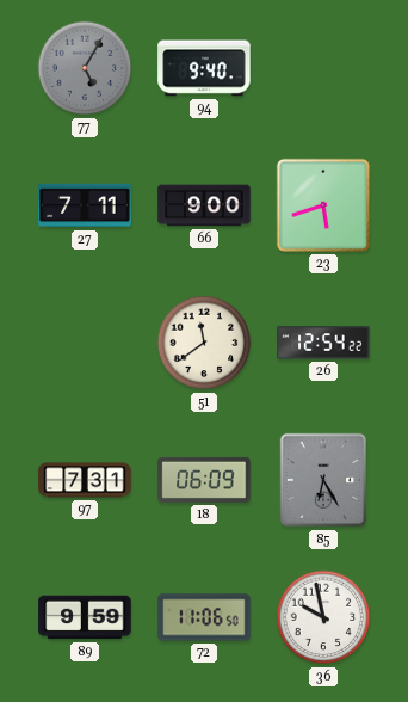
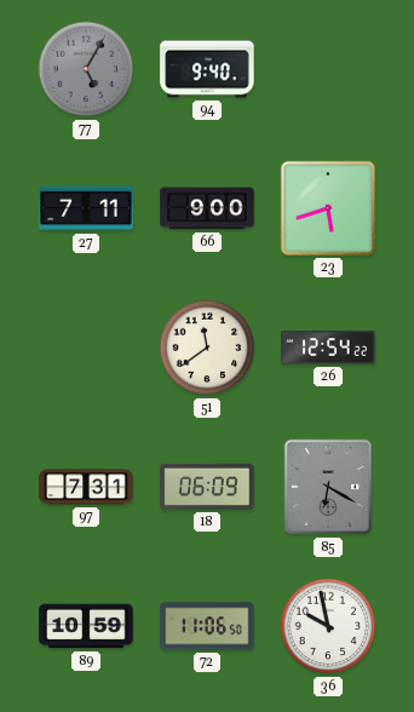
85: 6:25 -> 6:20
89: 9:59 -> 10:59
